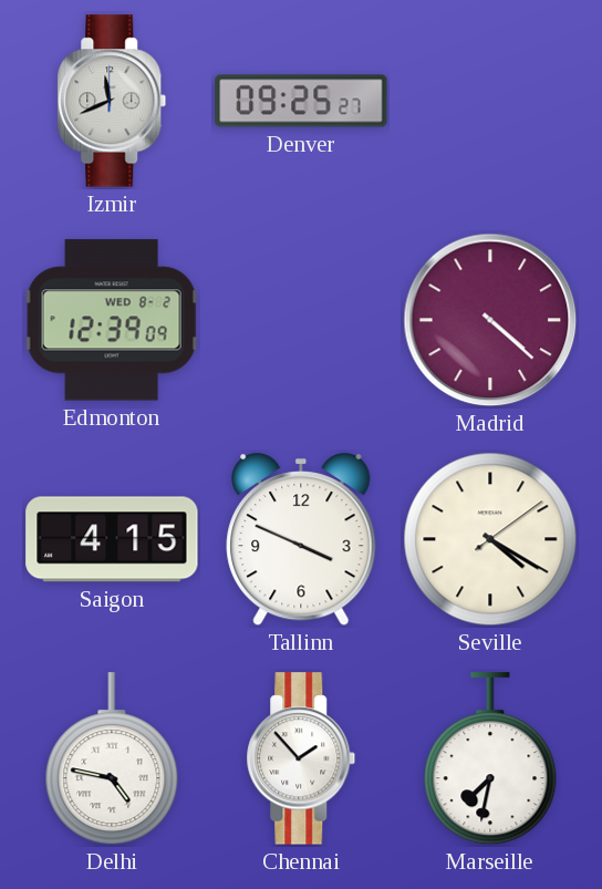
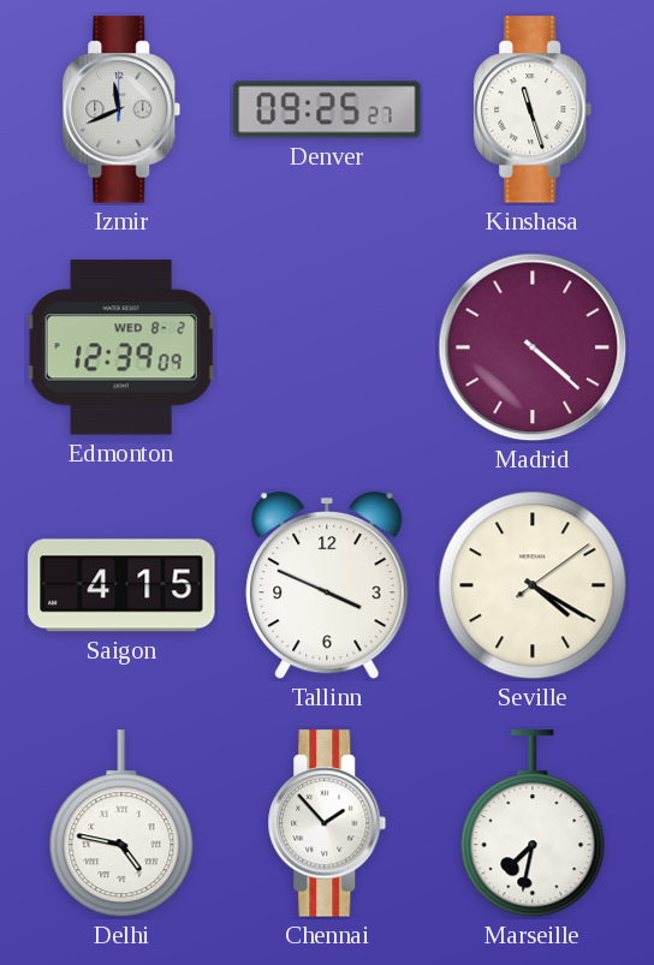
Kinshasa: none -> 11:27
